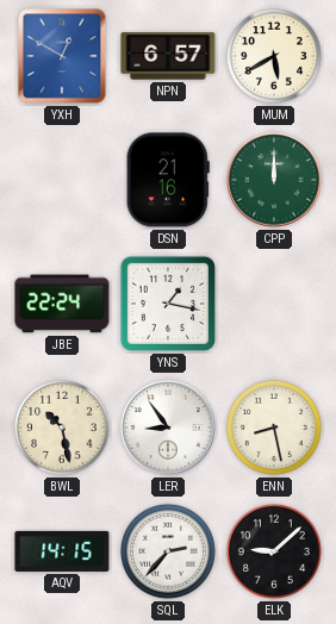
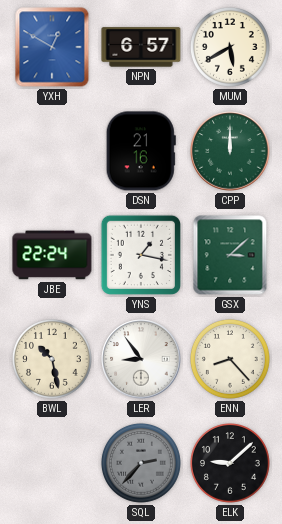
GSX: none -> 3:08
ENN: 8:28 -> 8:23
AQV: 14:15 -> none
SQL dial: white -> grey
